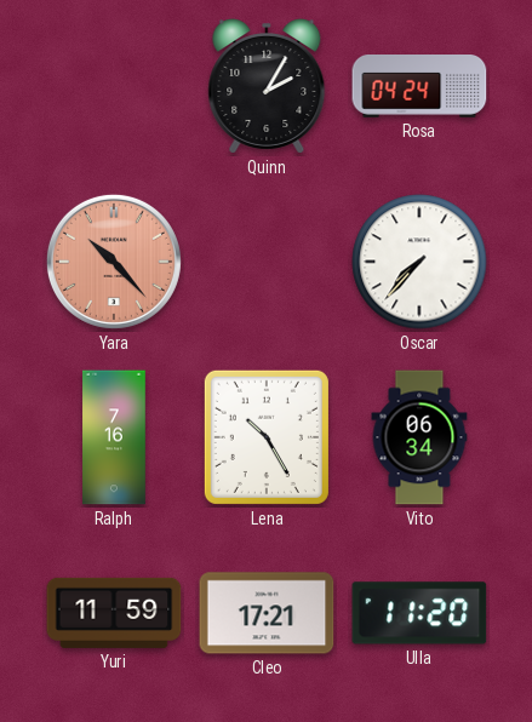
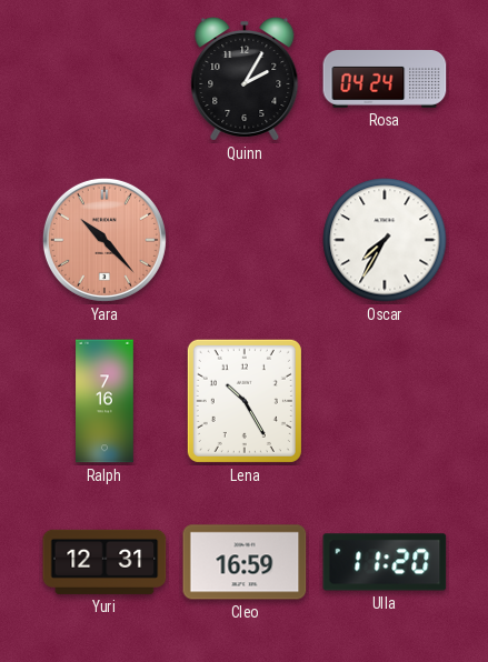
Oscar: 7:37 -> 7:35
Vito: 06:34 -> none
Yuri: 11:59 -> 12:31
Cleo: 17:21 -> 16:59
